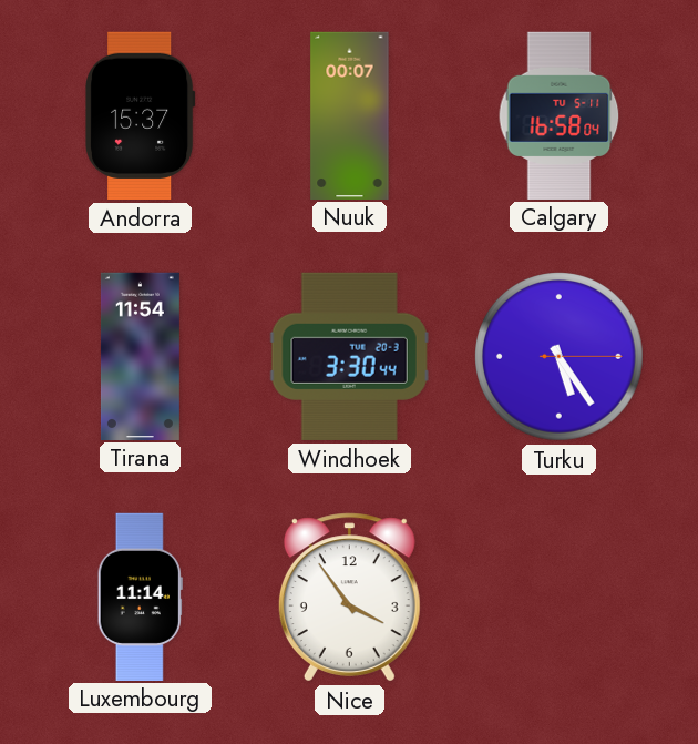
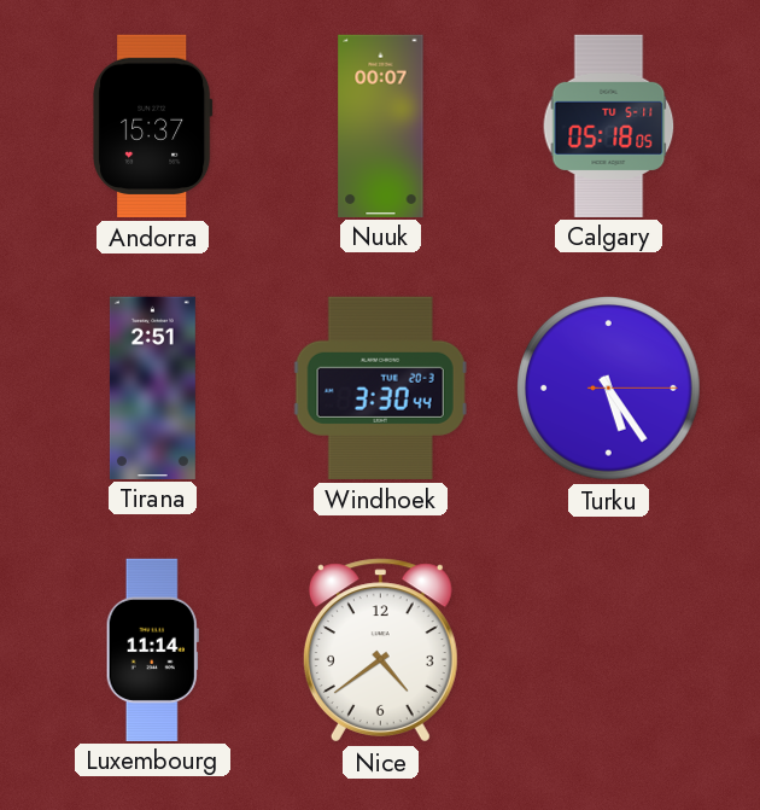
Calgary: 16:58 -> 05:18
Tirana: 11:54 -> 2:51
Nice: 3:54 -> 4:39
